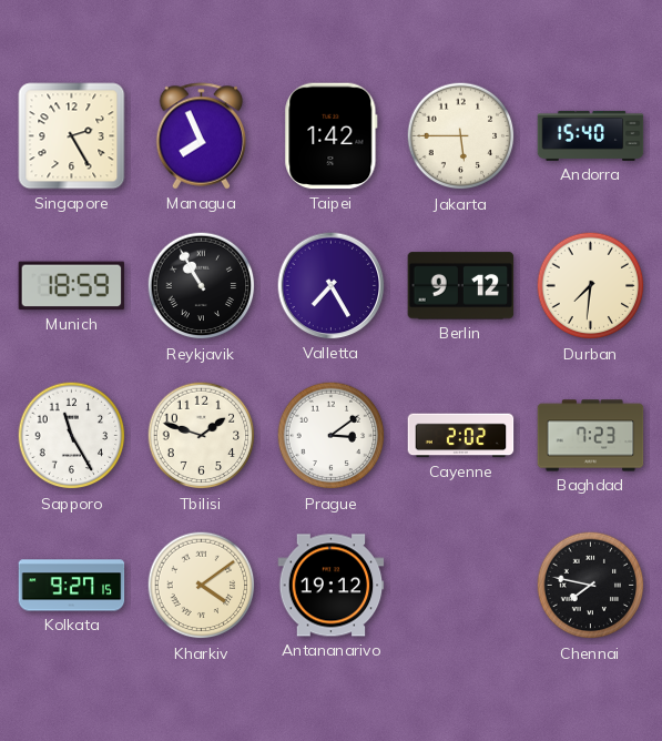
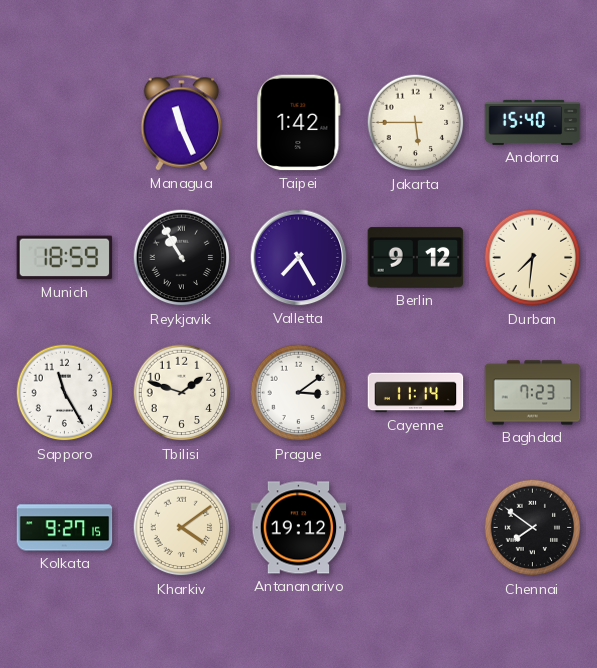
Singapore: 2:25 -> none
Managua: 7:56 -> 11:26
Cayenne: 2:02 -> 11:14
Chennai: 7:47 -> 7:51
